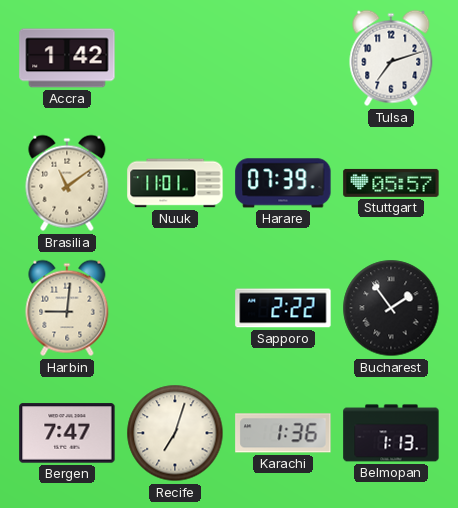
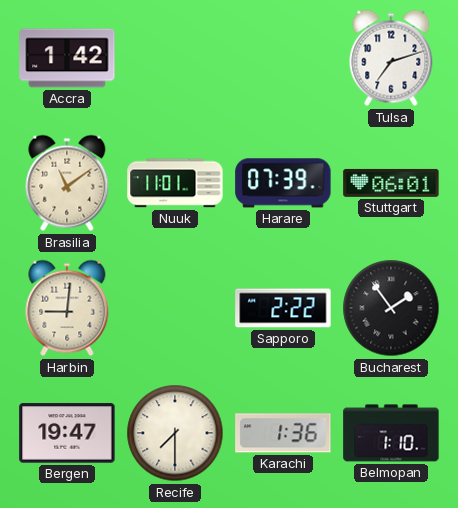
Stuttgart: 05:57 -> 06:01
Bergen: 7:47 -> 19:47
Recife: 7:03 -> 7:30
Belmopan: 1:13 -> 1:10
